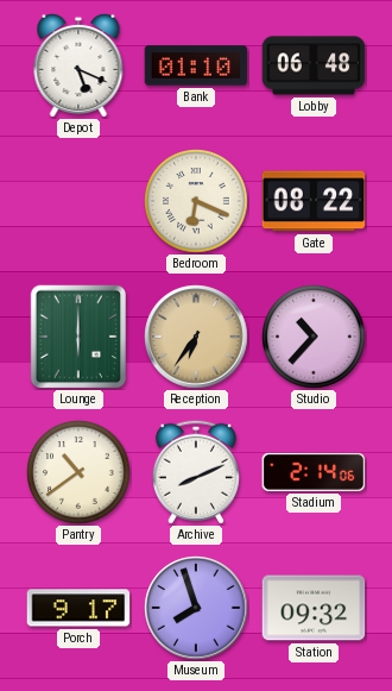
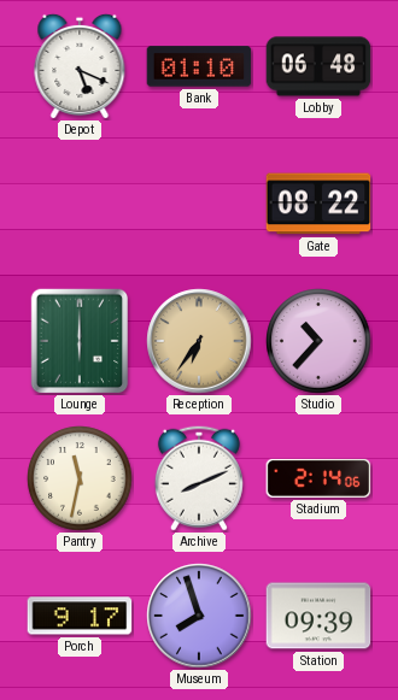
Bedroom: 6:19 -> none
Pantry: 10:39 -> 11:32
Station: 09:32 -> 09:39
